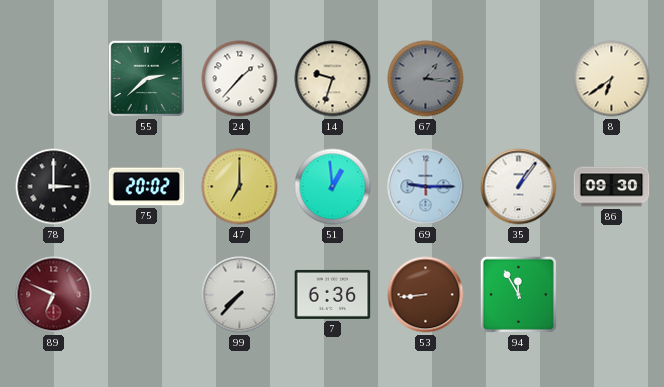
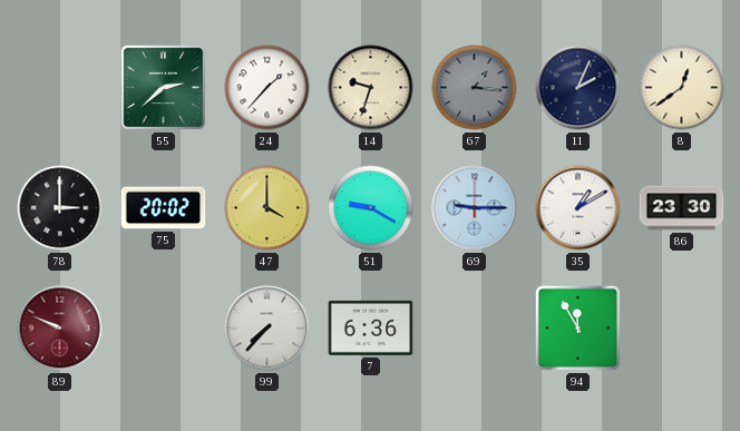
11: none -> 2:04
8: 6:39 -> 12:39
47: 7:00 -> 4:00
51: 12:59 -> 9:20
35: 1:06 -> 1:10
86: 09:30 -> 23:30
89: 6:49 -> 9:49
53: 8:44 -> none
